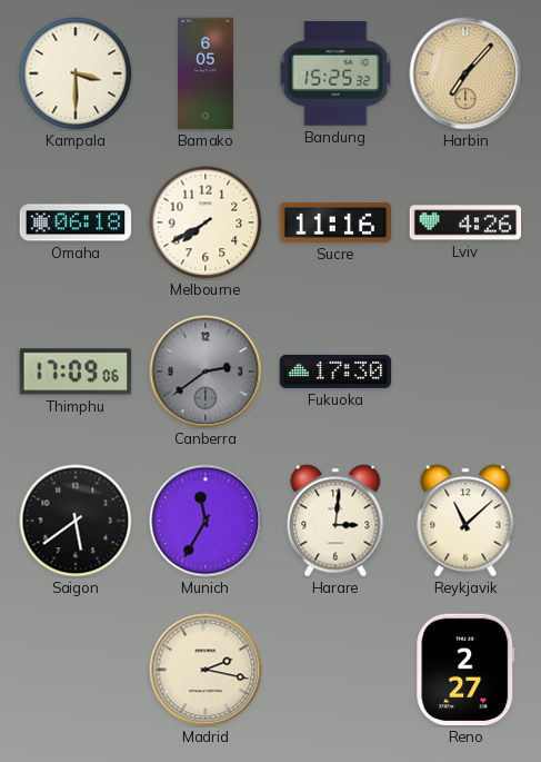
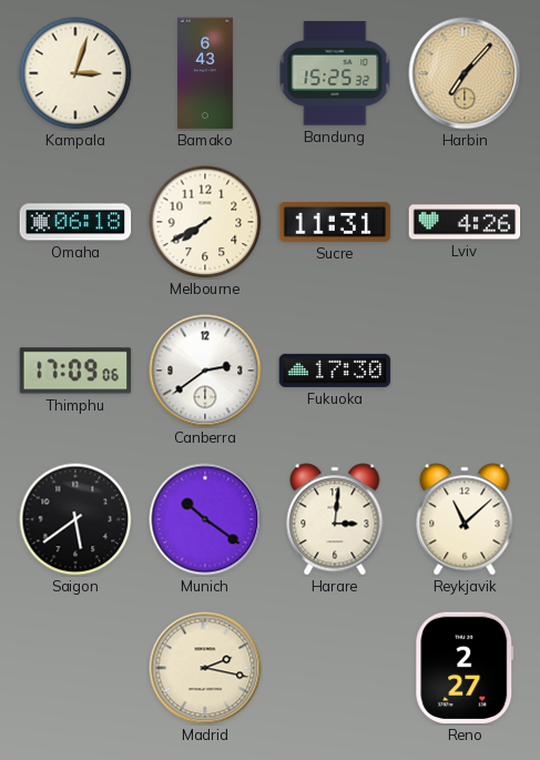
Kampala: 3:30 -> 3:03
Bamako: 6:05 -> 6:43
Sucre: 11:16 -> 11:31
Canberra dial: grey -> white
Munich: 11:35 -> 10:21
